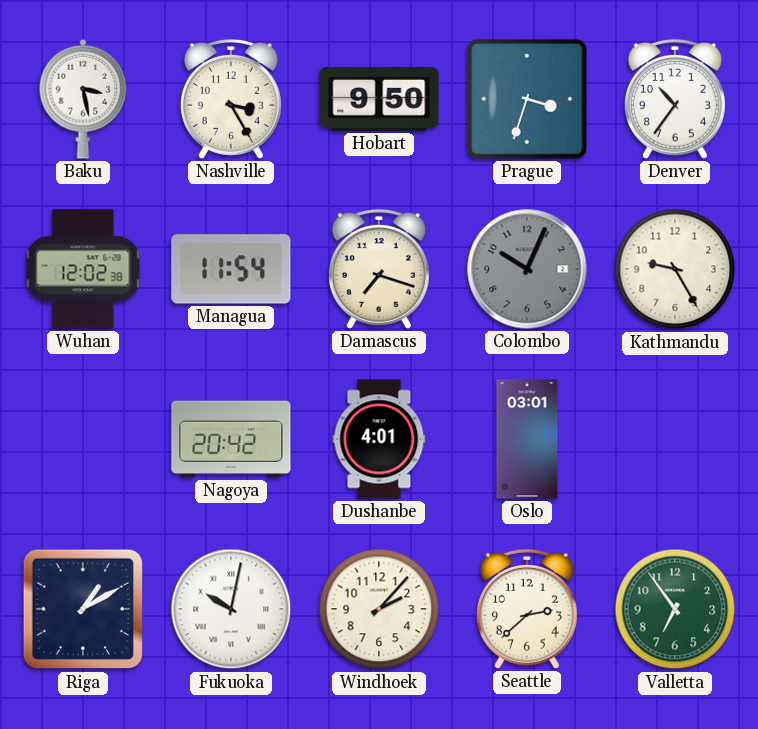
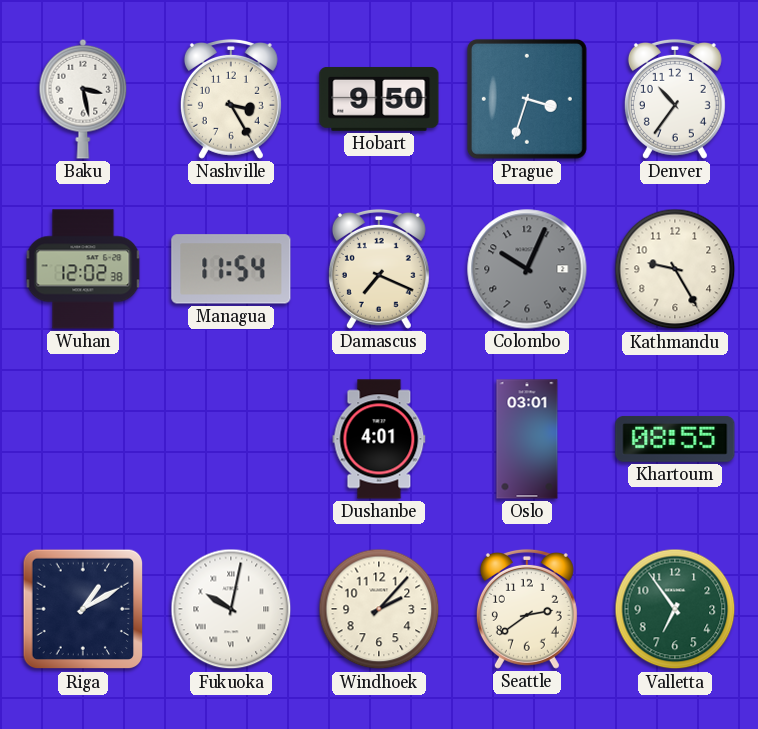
Damascus: 7:18 -> 7:19
Nagoya: 20:42 -> none
Khartoum: none -> 08:55
Seattle: 2:38 -> 2:39
